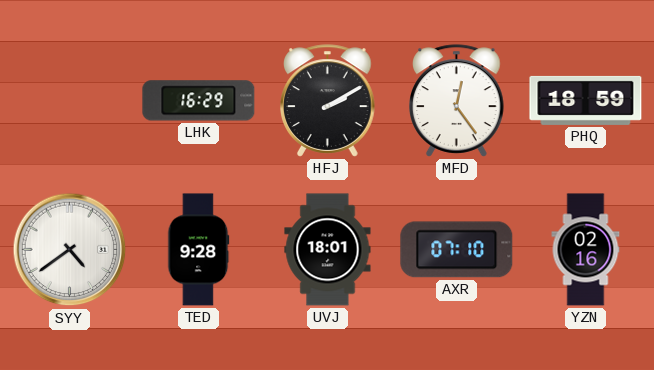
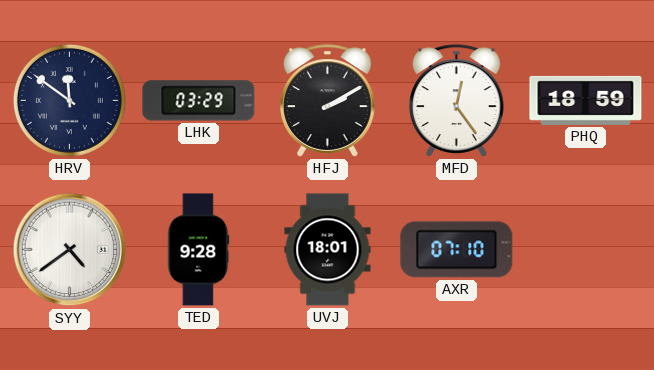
HRV: none -> 11:51
LHK: 16:29 -> 03:29
YZN: 02:16 -> none
